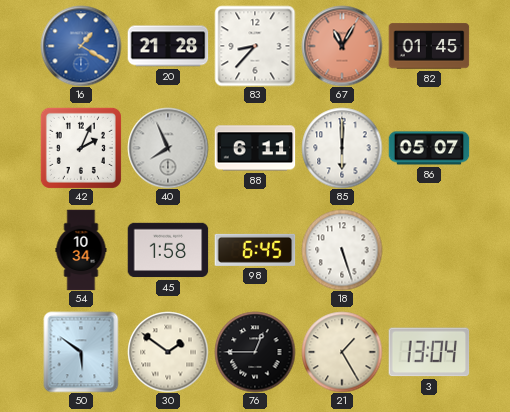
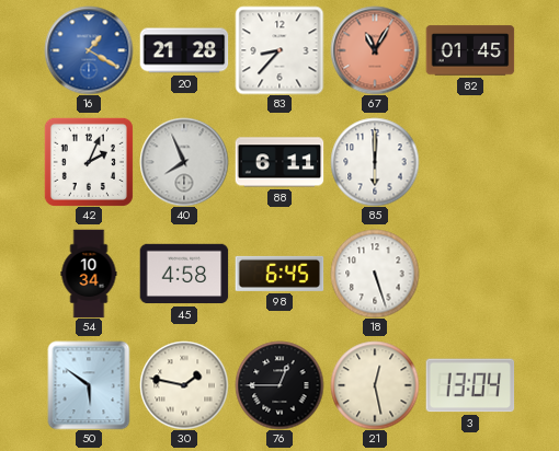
86: 05:07 -> none
45: 1:58 -> 4:58
30: 1:51 -> 1:47
21: 1:25 -> 12:28
